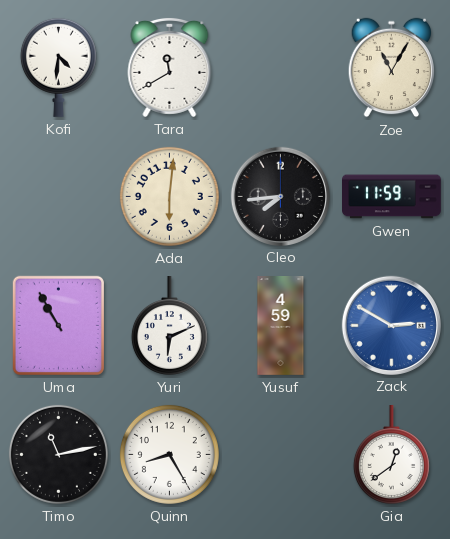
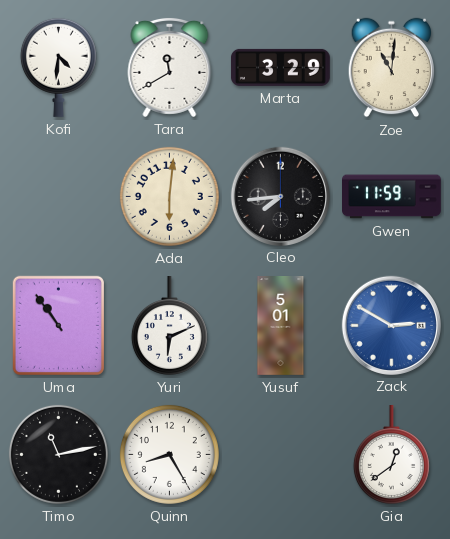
Marta: none -> 3:29
Zoe: 11:05 -> 11:01
Uma: 10:55 -> 10:54
Yusuf: 4:59 -> 5:01
